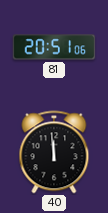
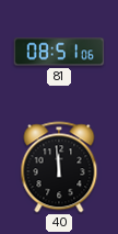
81: 20:51 -> 08:51
